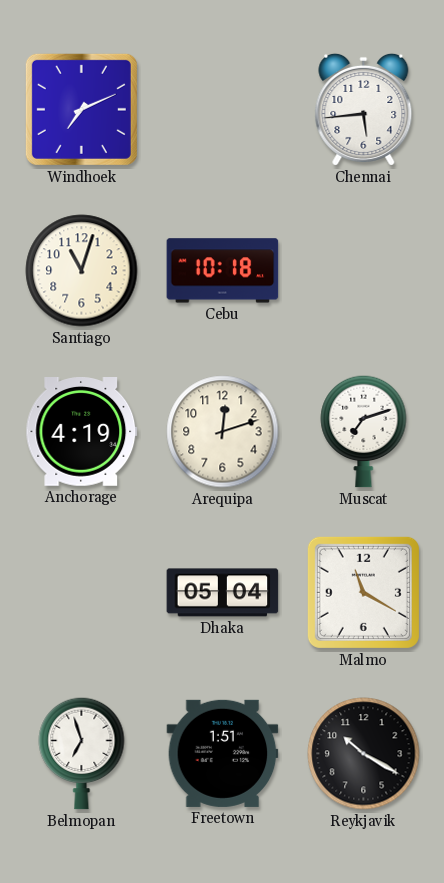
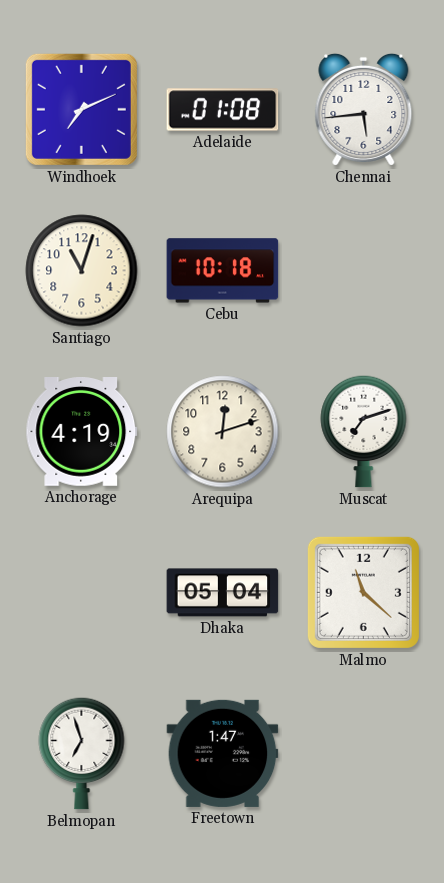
Adelaide: none -> 01:08
Malmo: 11:20 -> 11:22
Freetown: 1:51 -> 1:47
Reykjavik: 10:20 -> none
